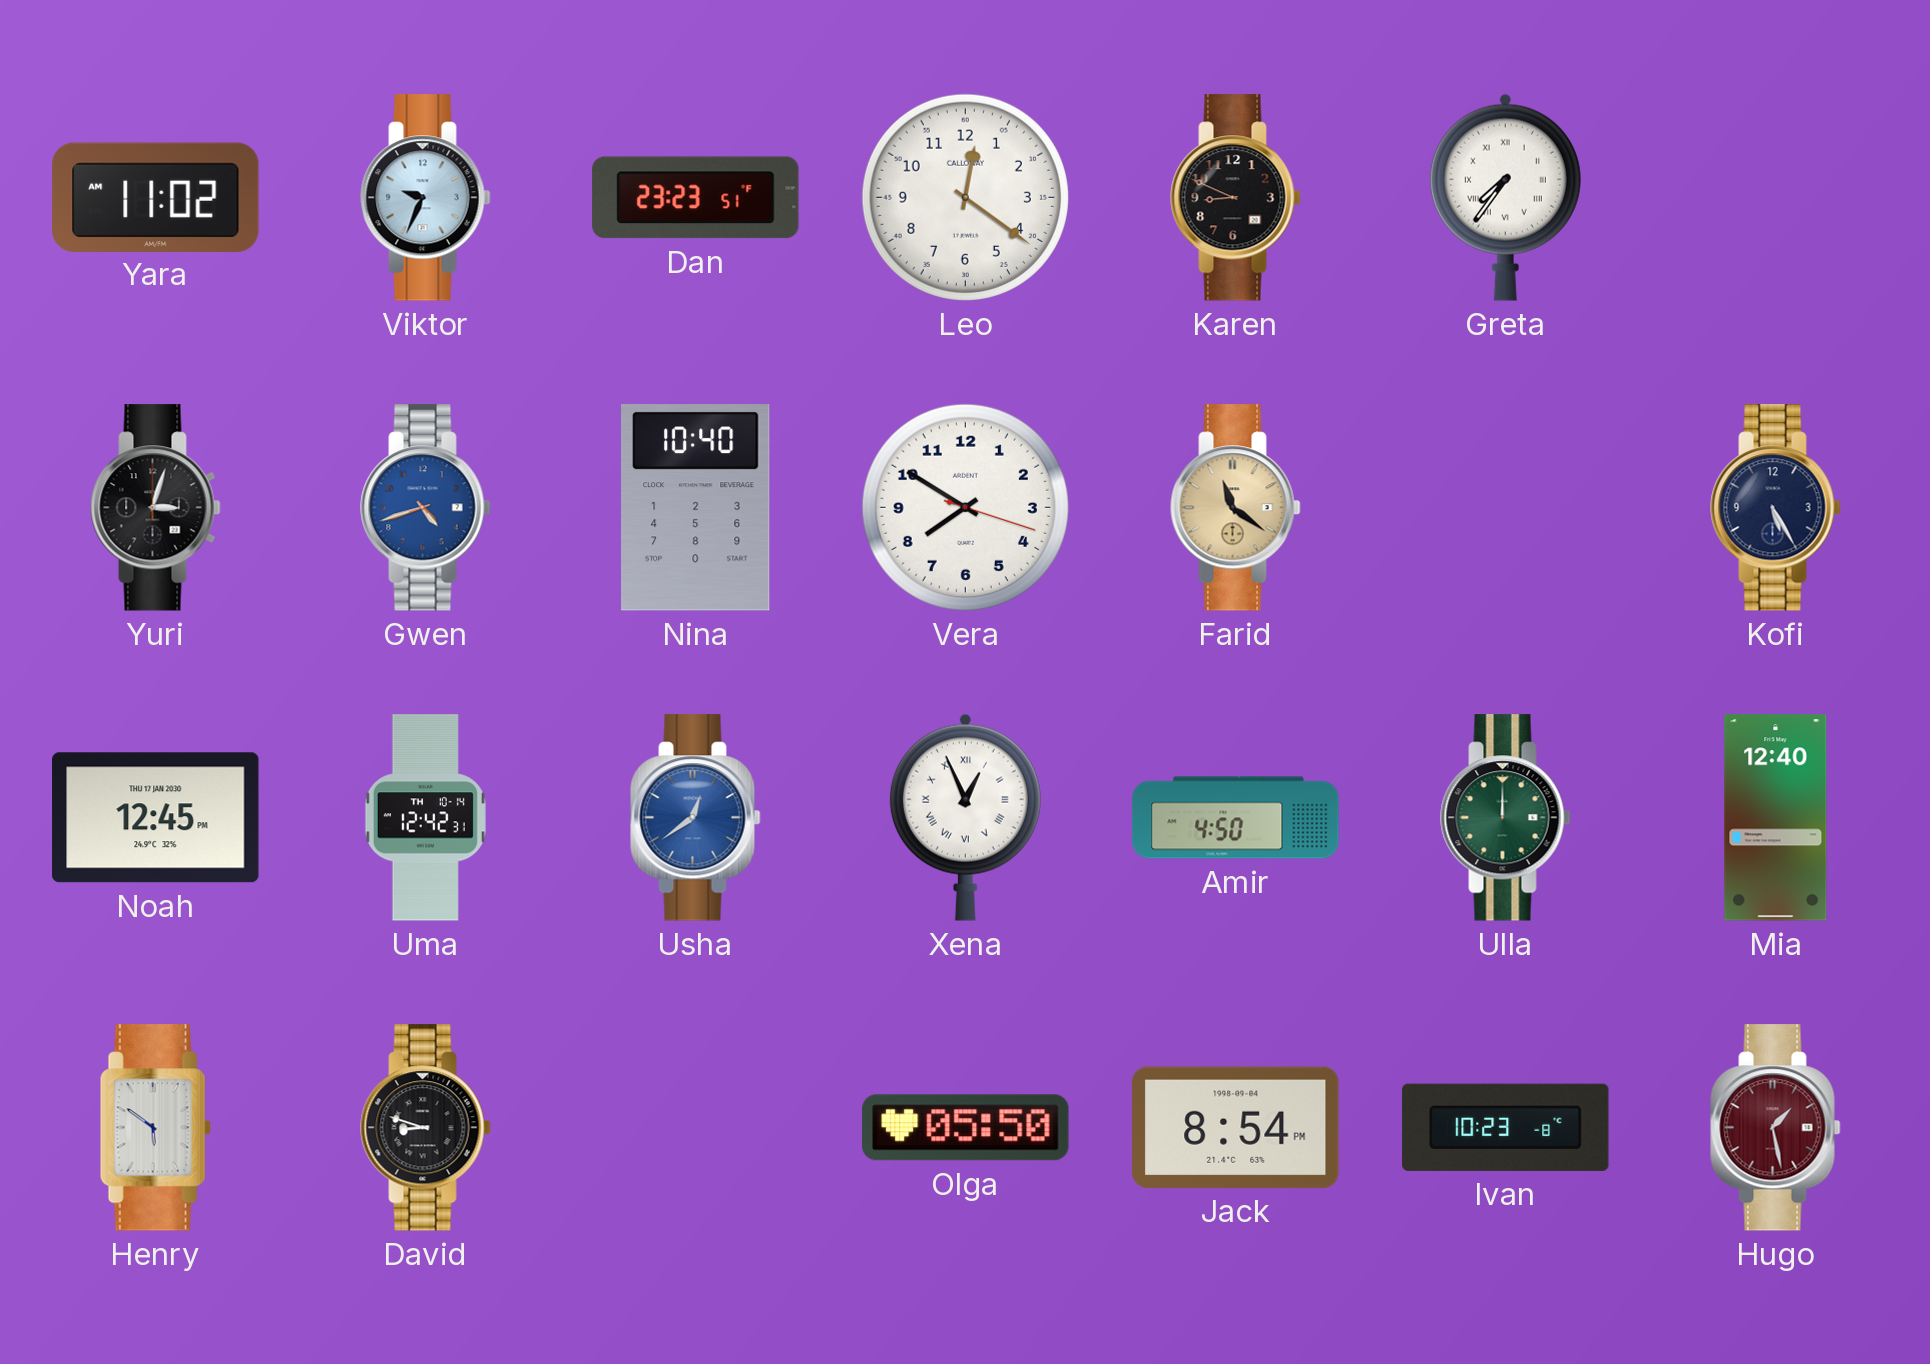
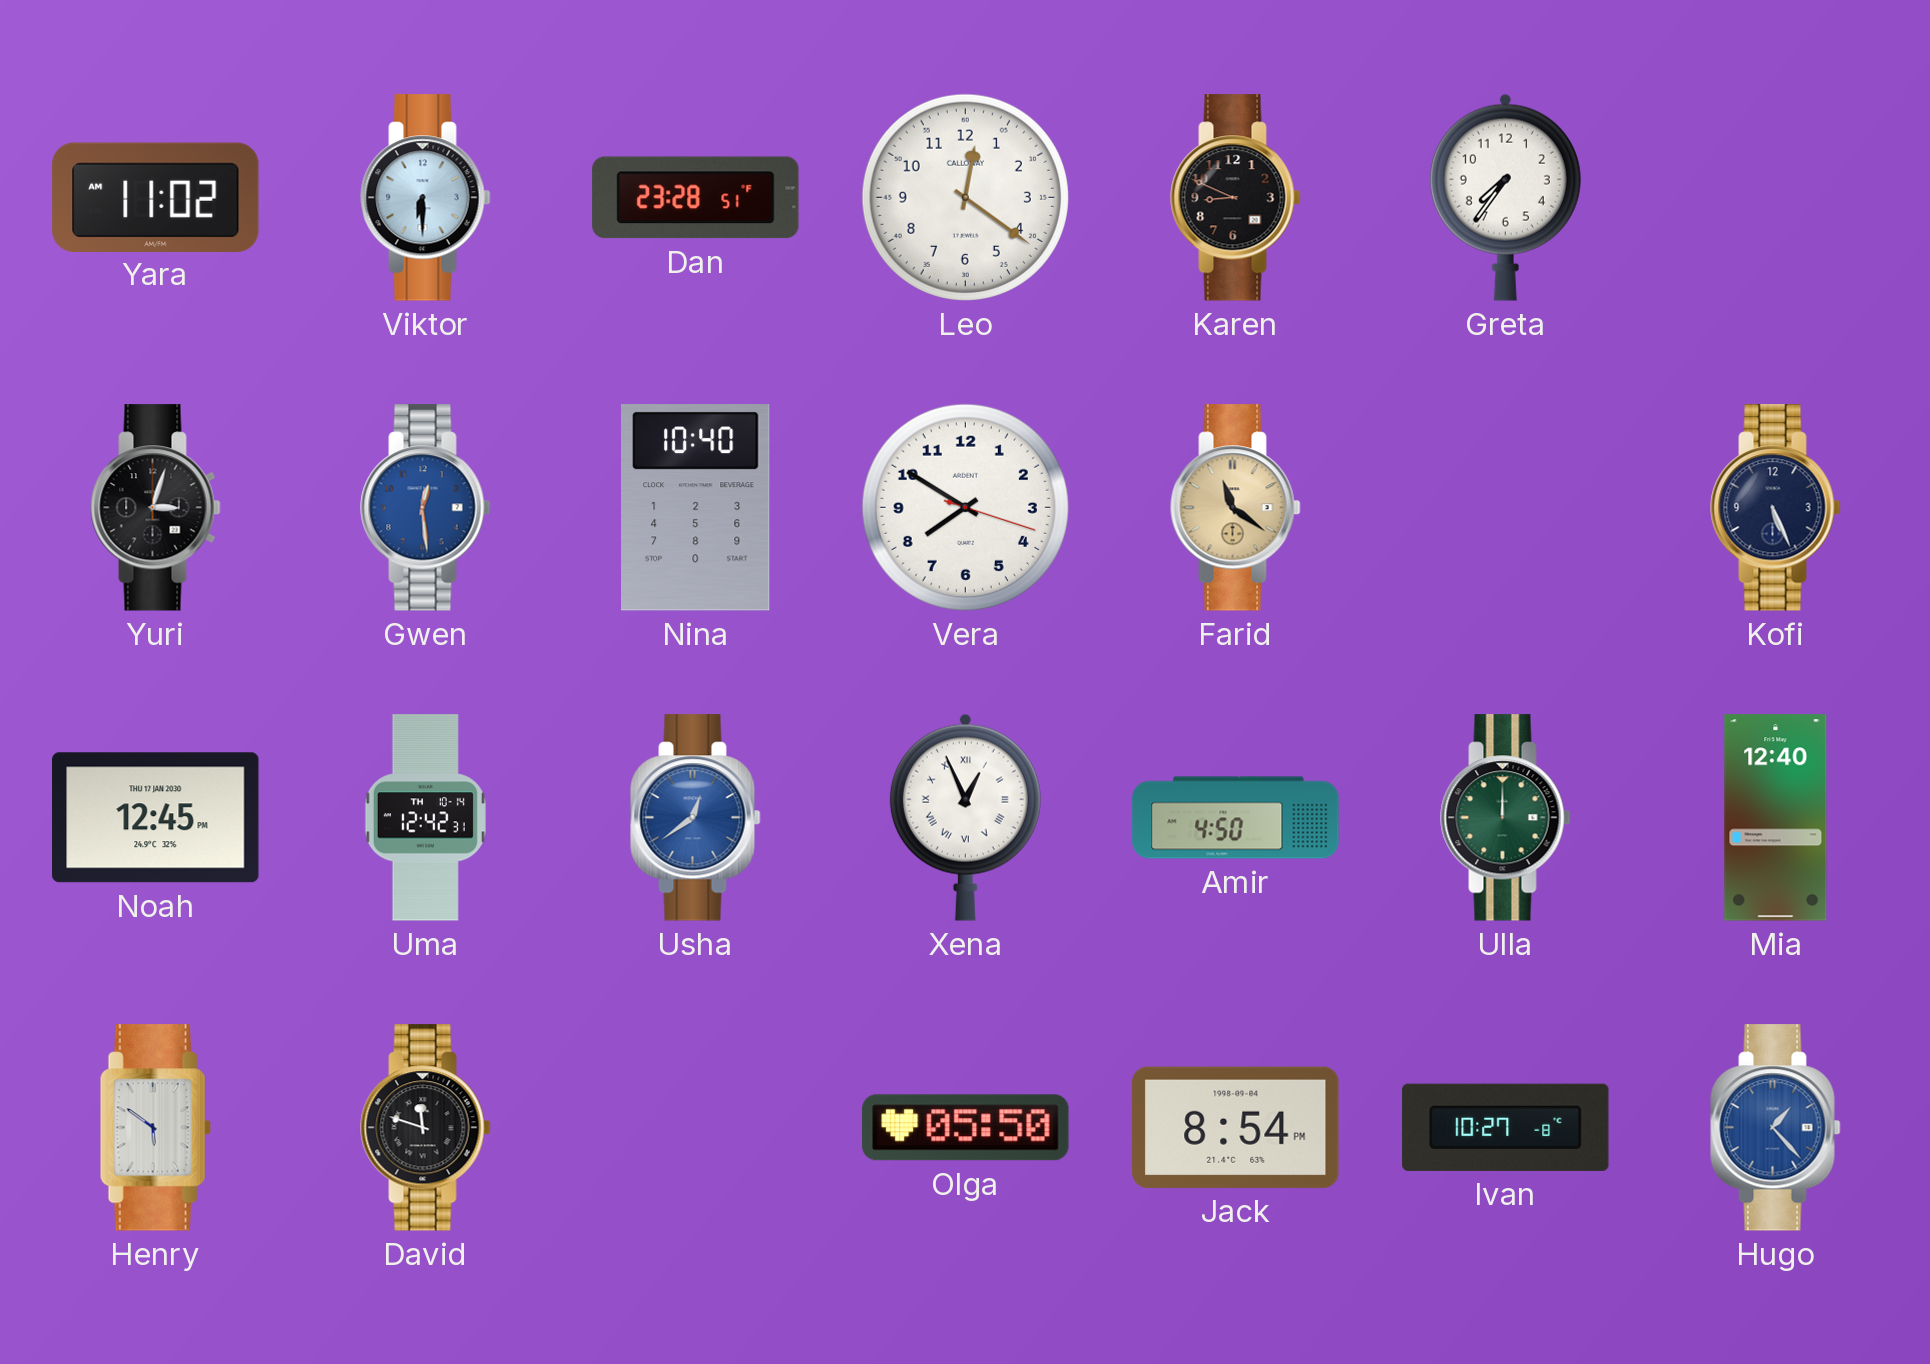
Viktor: 9:34 -> 6:30
Dan: 23:23 -> 23:28
Greta numerals: Roman -> Arabic
Gwen: 4:42 -> 12:29
Kofi: 5:25 -> 5:26
David: 8:48 -> 11:48
Ivan: 10:23 -> 10:27
Hugo: 1:28 -> 1:23
Hugo dial: burgundy -> blue
